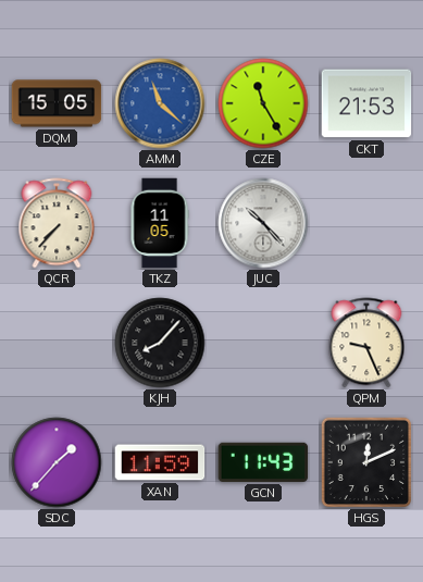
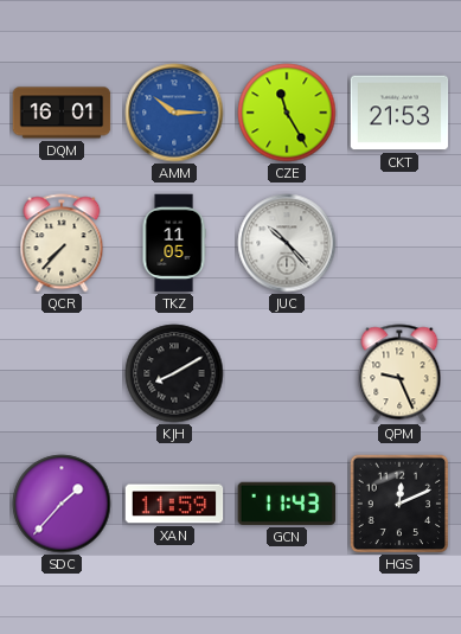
DQM: 15:05 -> 16:01
AMM: 11:22 -> 10:15
KJH: 8:07 -> 8:10
